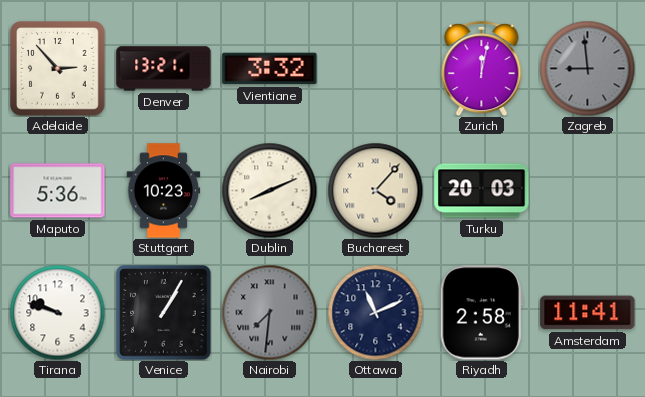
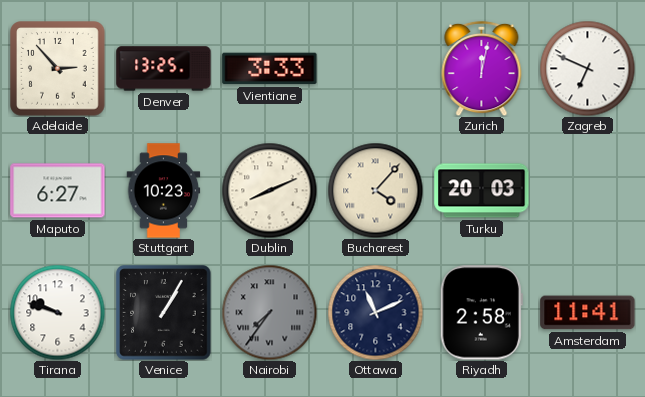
Denver: 13:21 -> 13:25
Vientiane: 3:32 -> 3:33
Zagreb: 8:59 -> 6:49
Zagreb dial: grey -> white
Maputo: 5:36 -> 6:27
Nairobi: 7:31 -> 7:36
